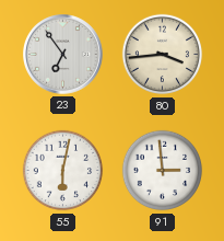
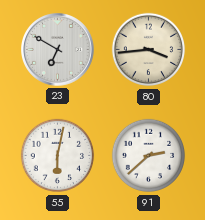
23: 6:54 -> 6:50
91: 2:59 -> 2:38
